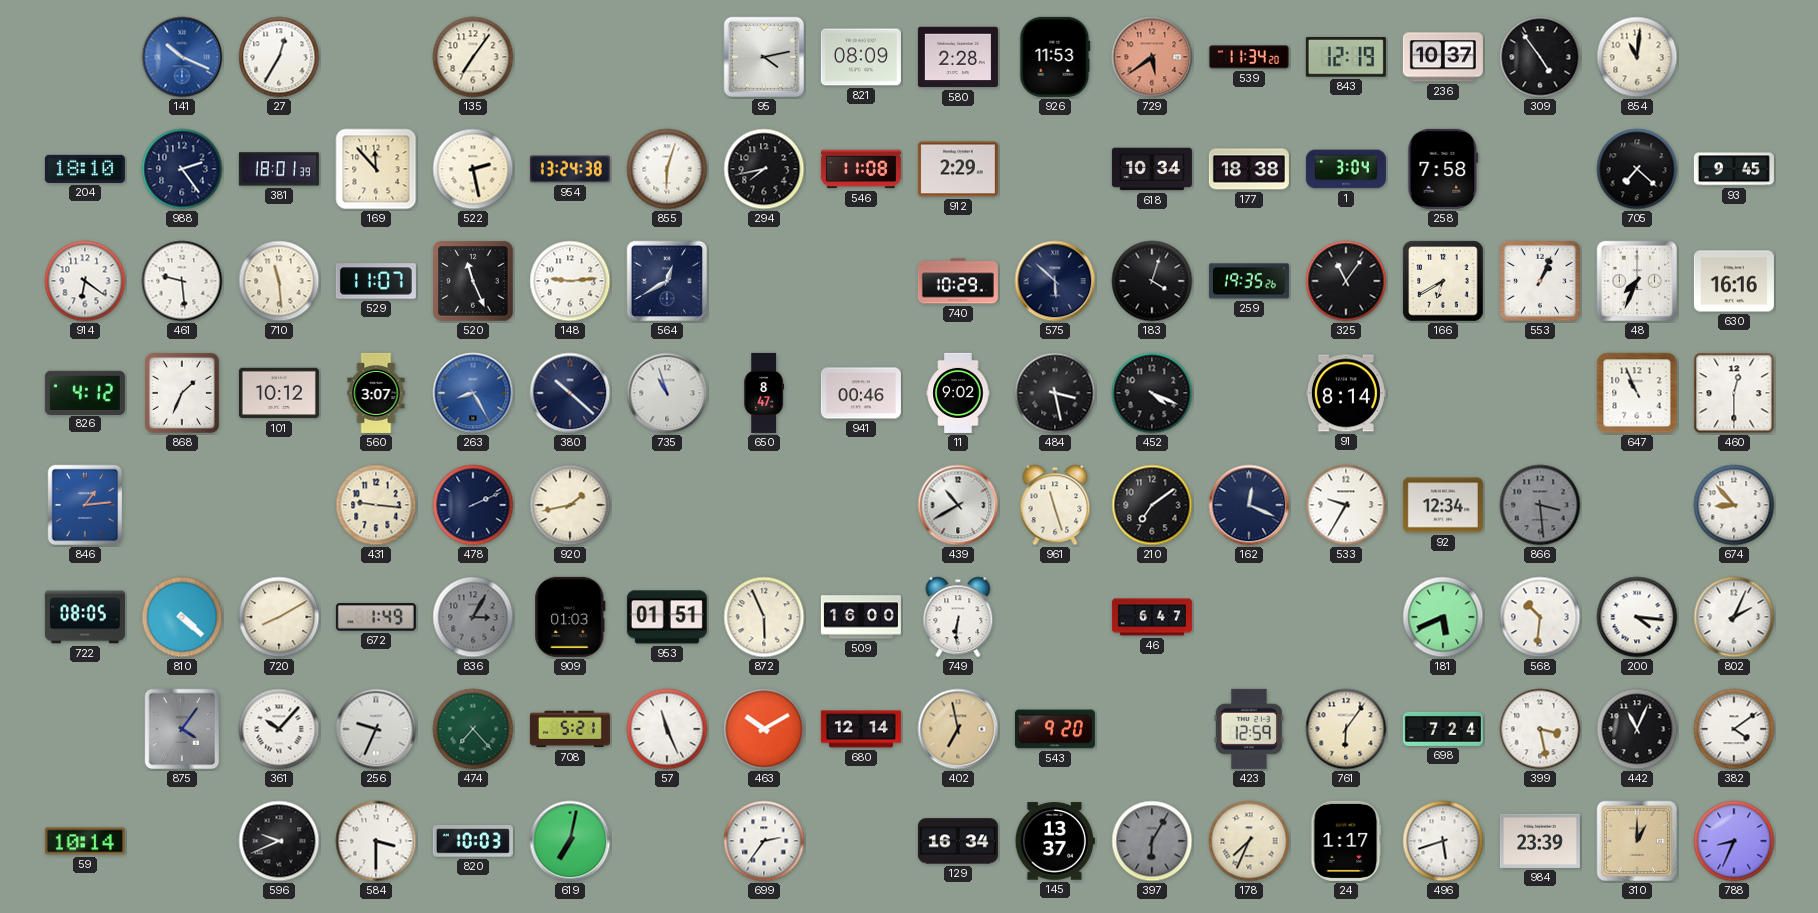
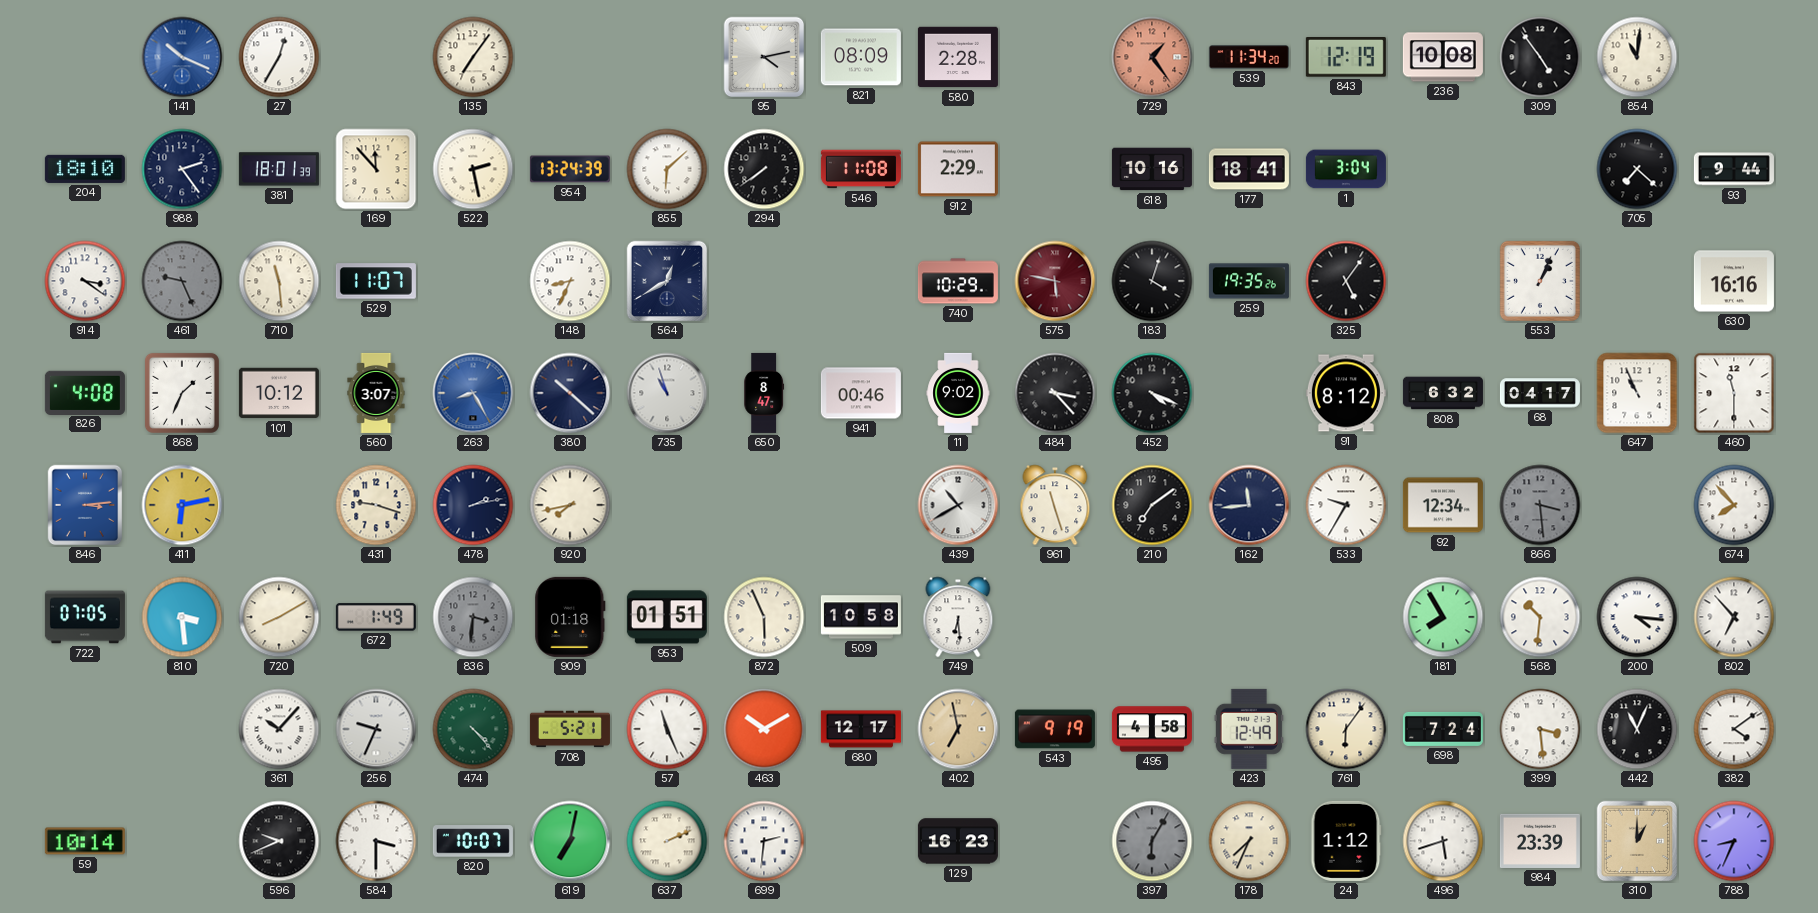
926: 11:53 -> none
729: 5:39 -> 1:24
236: 10:37 -> 10:08
954: 13:24:38 -> 13:24:39
855: 6:03 -> 6:08
294: 7:43 -> 7:39
618: 10:34 -> 10:16
177: 18:38 -> 18:41
258: 7:58 -> none
93: 9:45 -> 9:44
914: 6:21 -> 3:21
461: 9:29 -> 9:26
461 dial: white -> grey
520: 11:26 -> none
148: 9:14 -> 8:34
575: 5:52 -> 5:47
575 dial: navy -> burgundy
325: 11:06 -> 5:06
166: 6:40 -> none
48: 7:34 -> none
826: 4:12 -> 4:08
484: 3:28 -> 3:23
91: 8:14 -> 8:12
808: none -> 6:32
68: none -> 04:17
460: 12:30 -> 11:30
846: 1:14 -> 3:14
411: none -> 6:13
431: 9:16 -> 9:18
478: 2:11 -> 2:13
920: 1:43 -> 7:43
162: 12:19 -> 11:44
674: 8:53 -> 7:53
722: 08:05 -> 07:05
810: 4:22 -> 3:29
836: 3:05 -> 3:31
909: 01:03 -> 01:18
509: 16:00 -> 10:58
749: 6:31 -> 6:29
46: 6:47 -> none
181: 5:41 -> 7:55
802: 2:04 -> 6:53
875: 4:06 -> none
474: 7:23 -> 4:23
680: 12:14 -> 12:17
543: 9:20 -> 9:19
495: none -> 4:58
423: 12:59 -> 12:49
399: 3:28 -> 3:29
820: 10:03 -> 10:07
637: none -> 2:11
699: 2:36 -> 2:31
129: 16:34 -> 16:23
145: 13:37 -> none
24: 1:17 -> 1:12
